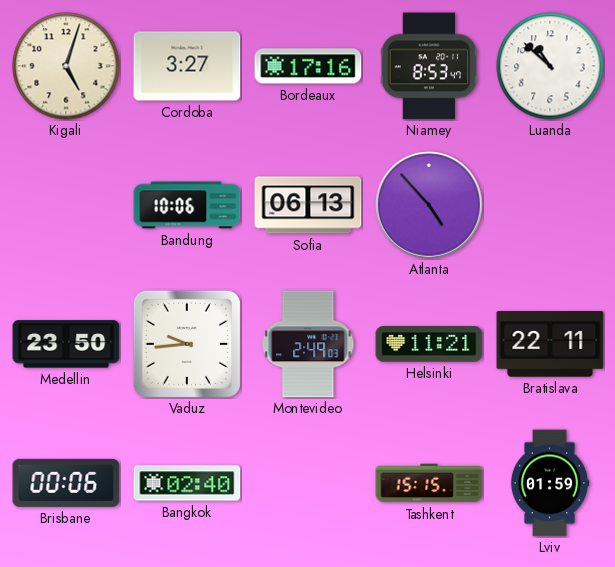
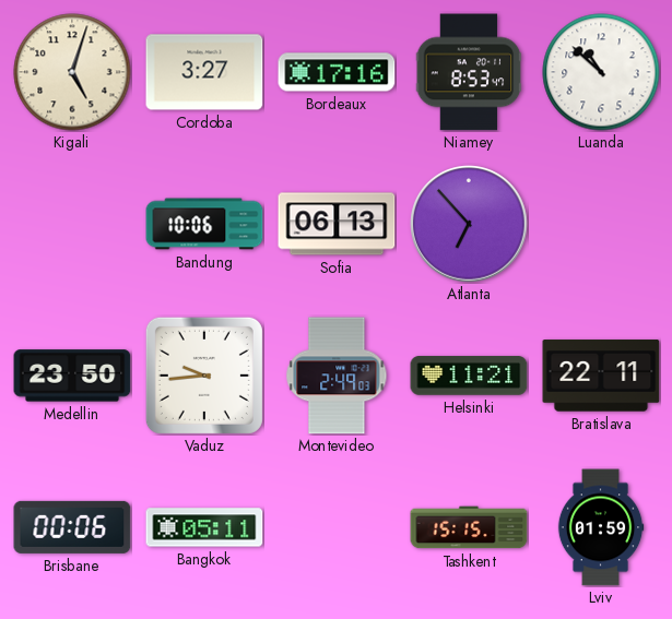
Atlanta: 4:53 -> 6:53
Bangkok: 02:40 -> 05:11
